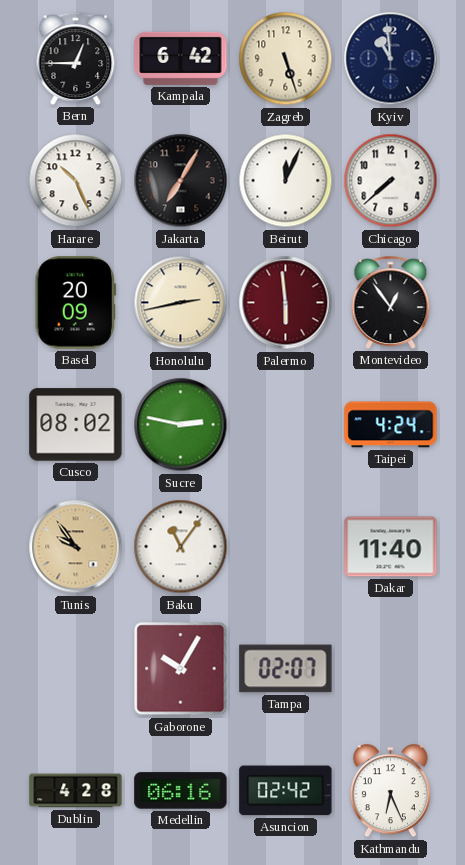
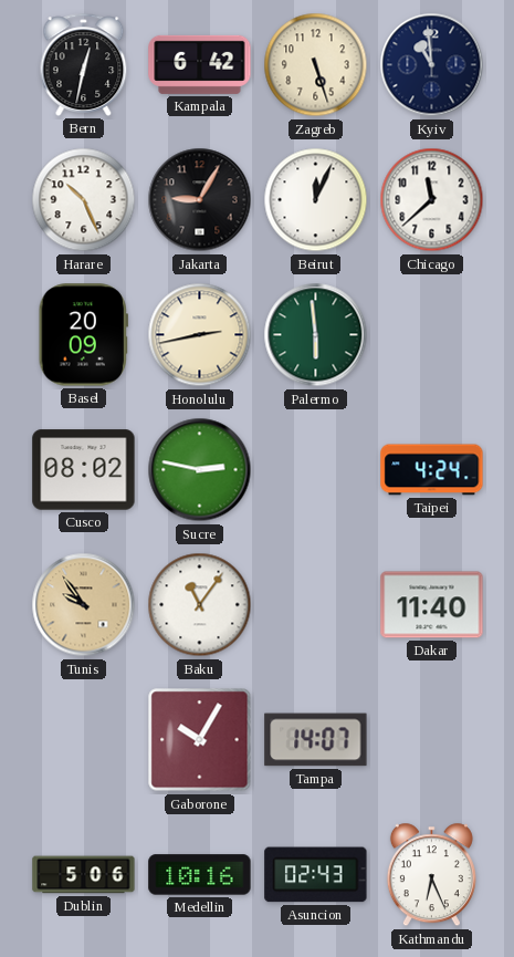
Bern: 12:45 -> 12:32
Jakarta: 7:05 -> 9:05
Chicago: 7:38 -> 11:38
Palermo dial: burgundy -> green
Montevideo: 12:54 -> none
Tampa: 02:07 -> 14:07
Dublin: 4:28 -> 5:06
Medellin: 06:16 -> 10:16
Asuncion: 02:42 -> 02:43
